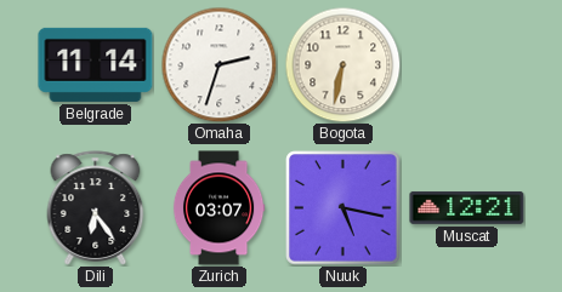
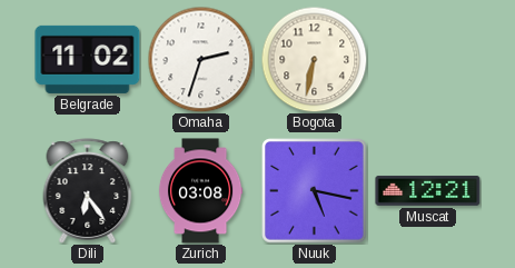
Belgrade: 11:14 -> 11:02
Zurich: 03:07 -> 03:08
